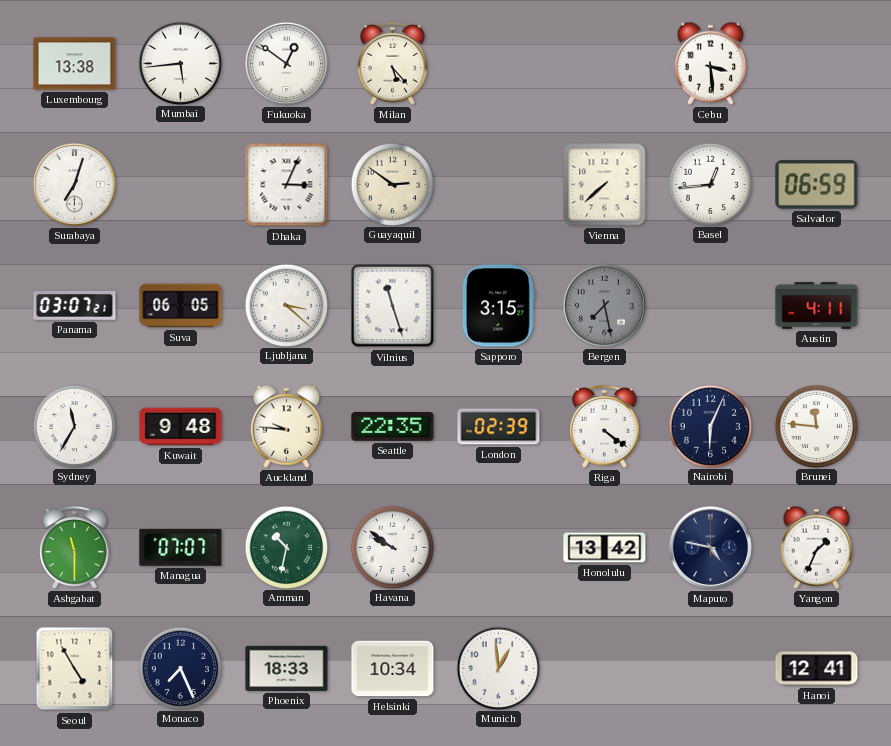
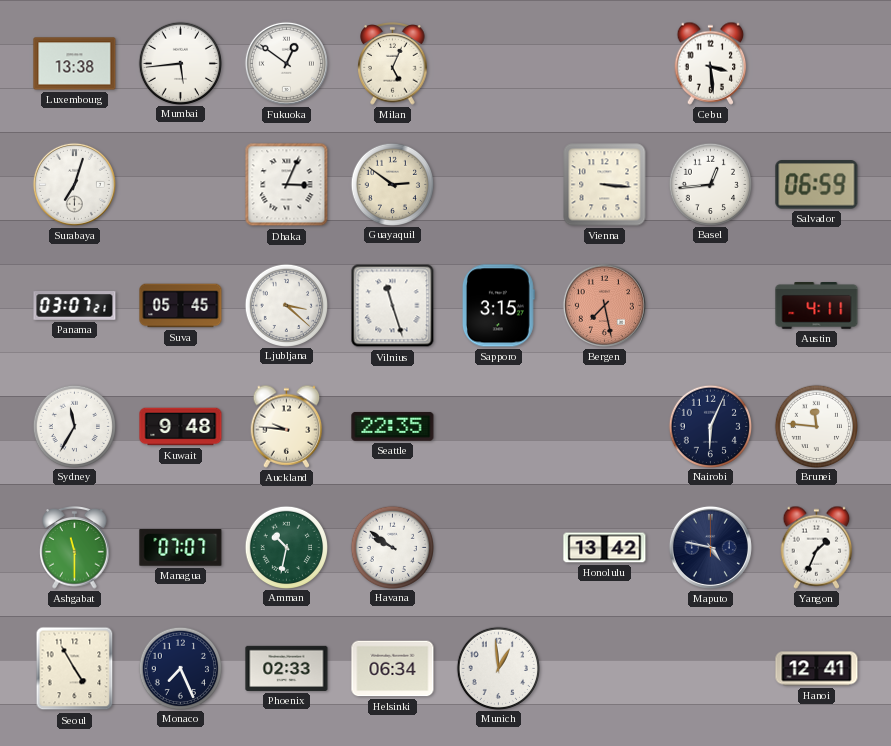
Milan: 5:23 -> 5:04
Vienna: 7:38 -> 3:16
Suva: 06:05 -> 05:45
Bergen dial: grey -> salmon
London: 02:39 -> none
Riga: 4:21 -> none
Phoenix: 18:33 -> 02:33
Helsinki: 10:34 -> 06:34
